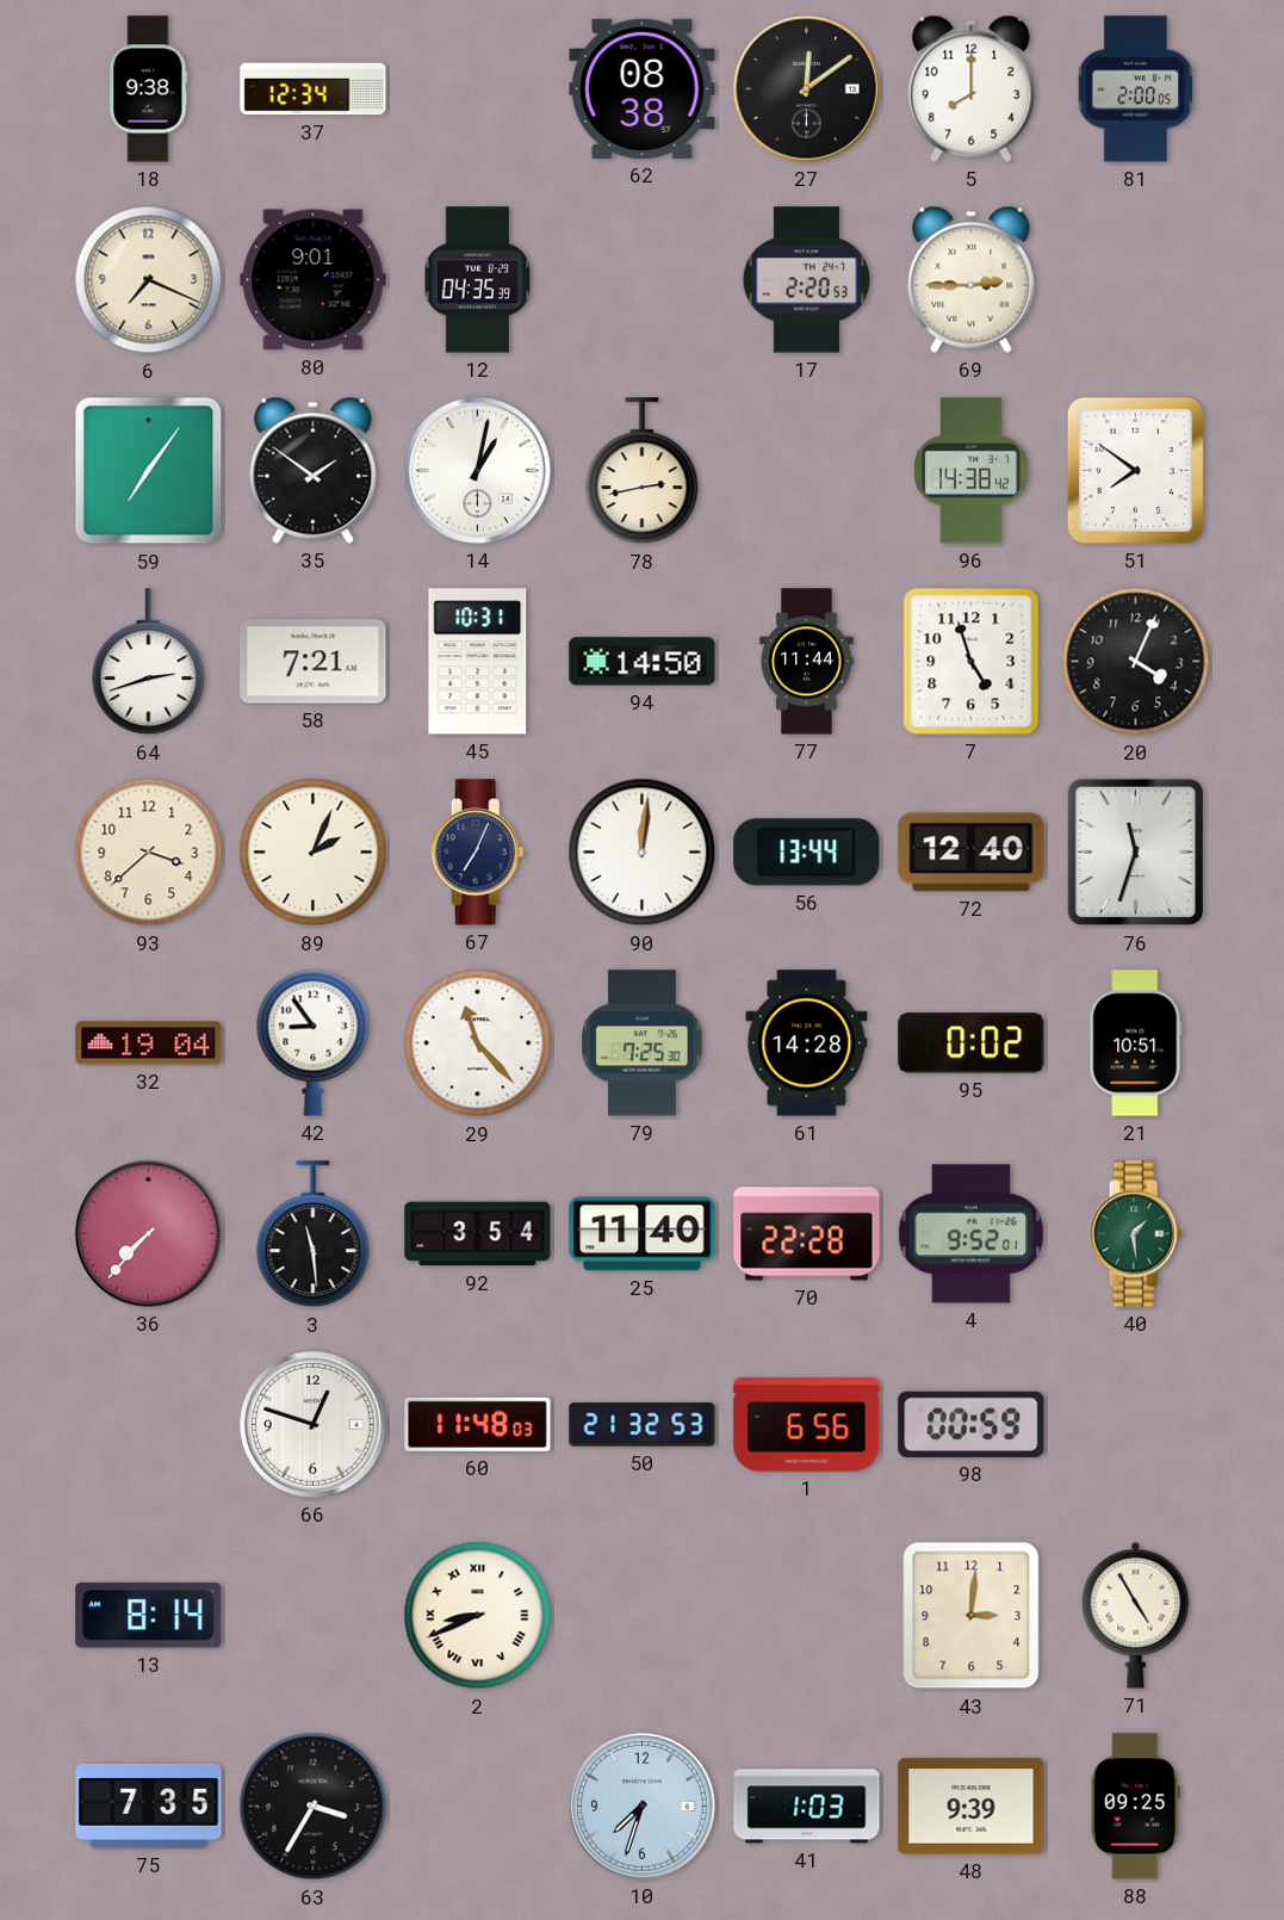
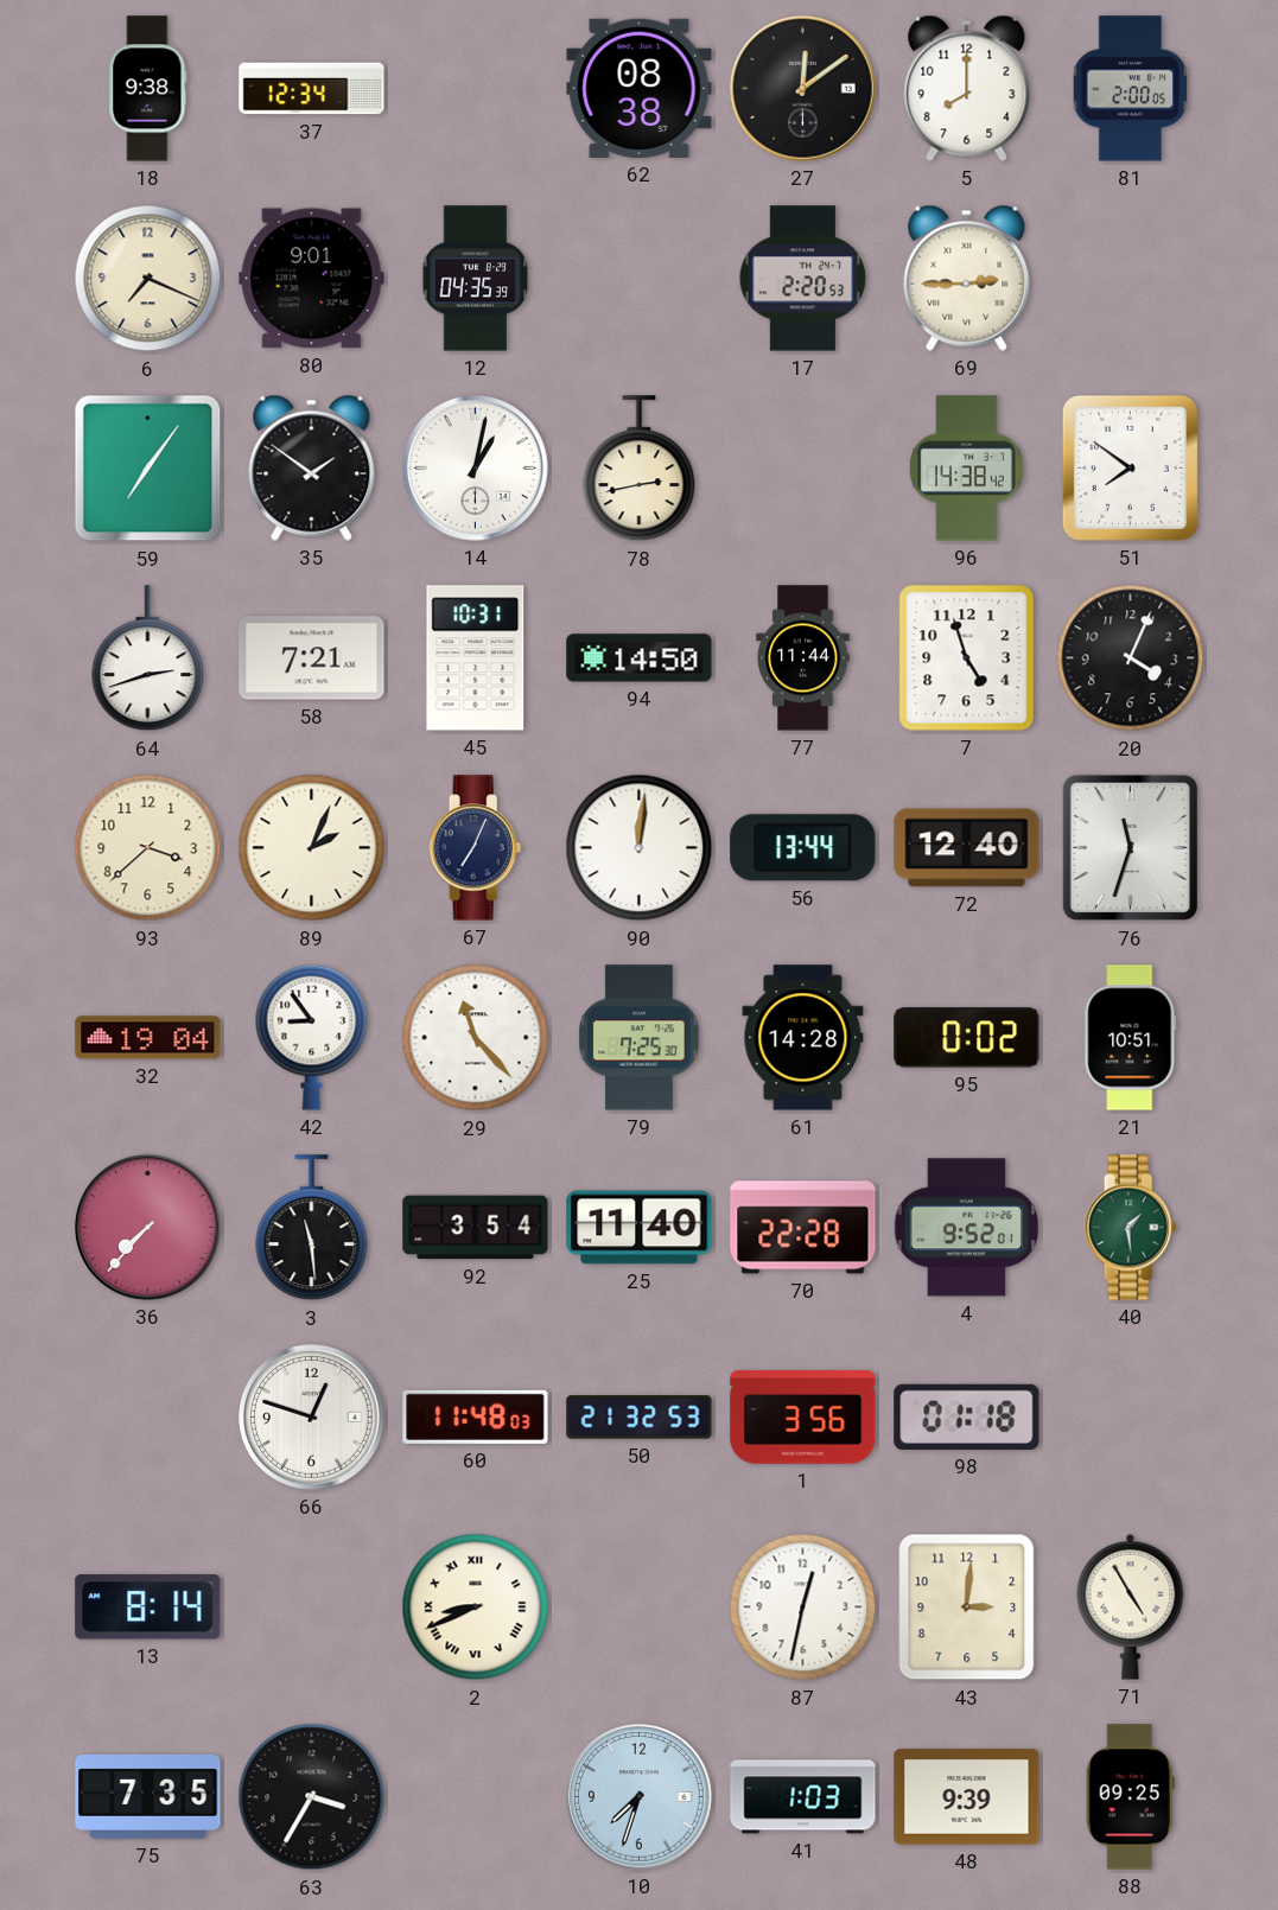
1: 6:56 -> 3:56
98: 00:59 -> 01:18
87: none -> 12:32
